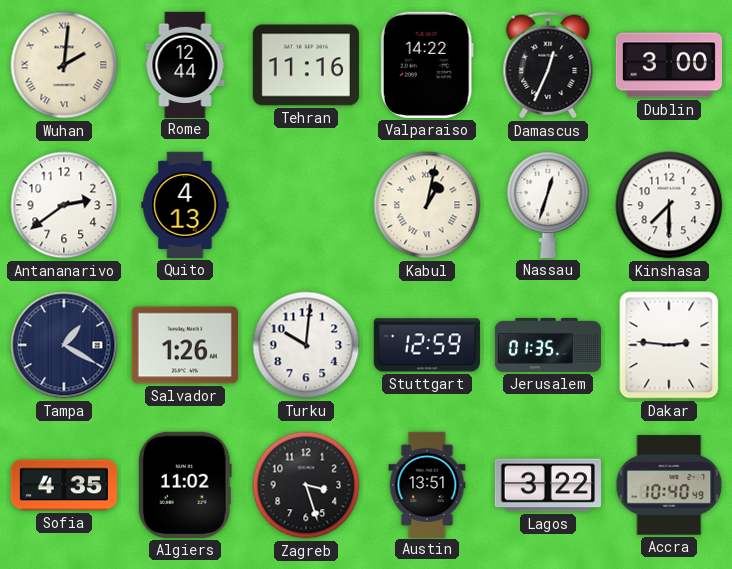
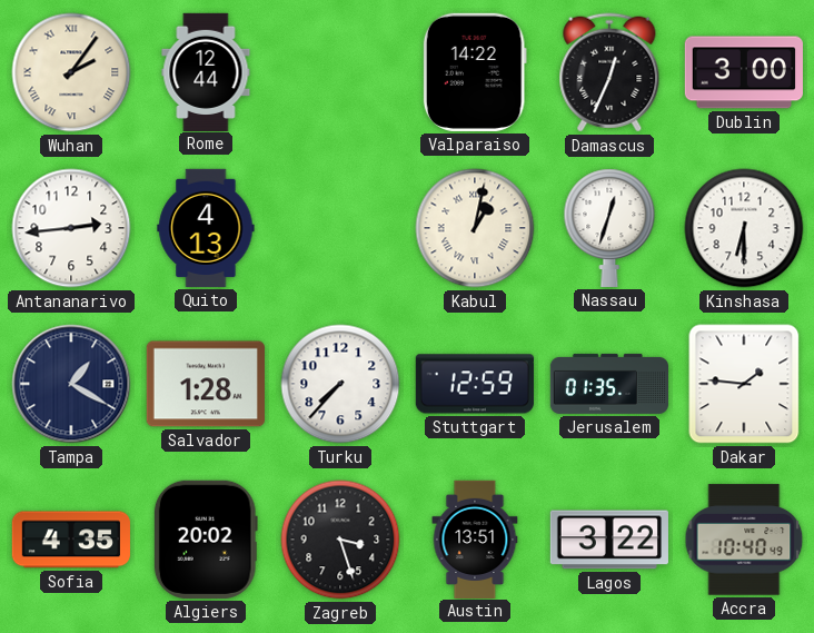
Wuhan: 2:01 -> 2:06
Tehran: 11:16 -> none
Antananarivo: 2:39 -> 2:44
Kinshasa: 7:30 -> 6:30
Salvador: 1:26 -> 1:28
Turku: 10:01 -> 7:37
Dakar: 2:46 -> 1:46
Algiers: 11:02 -> 20:02
